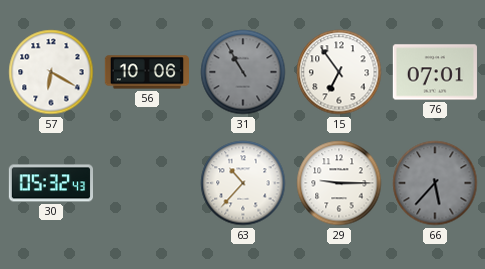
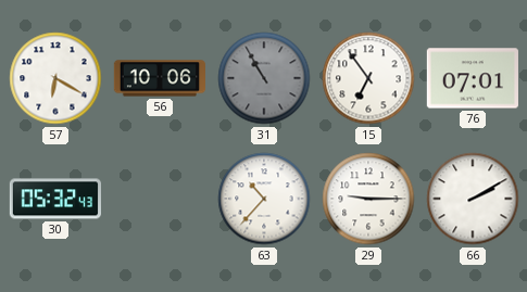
66: 5:37 -> 2:10
66 dial: grey -> white
